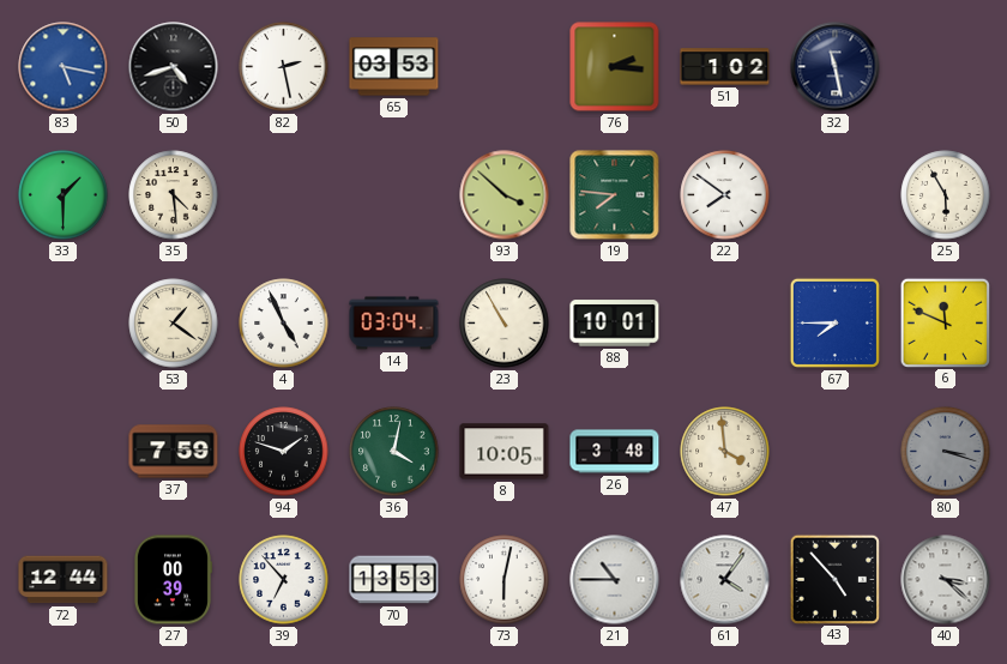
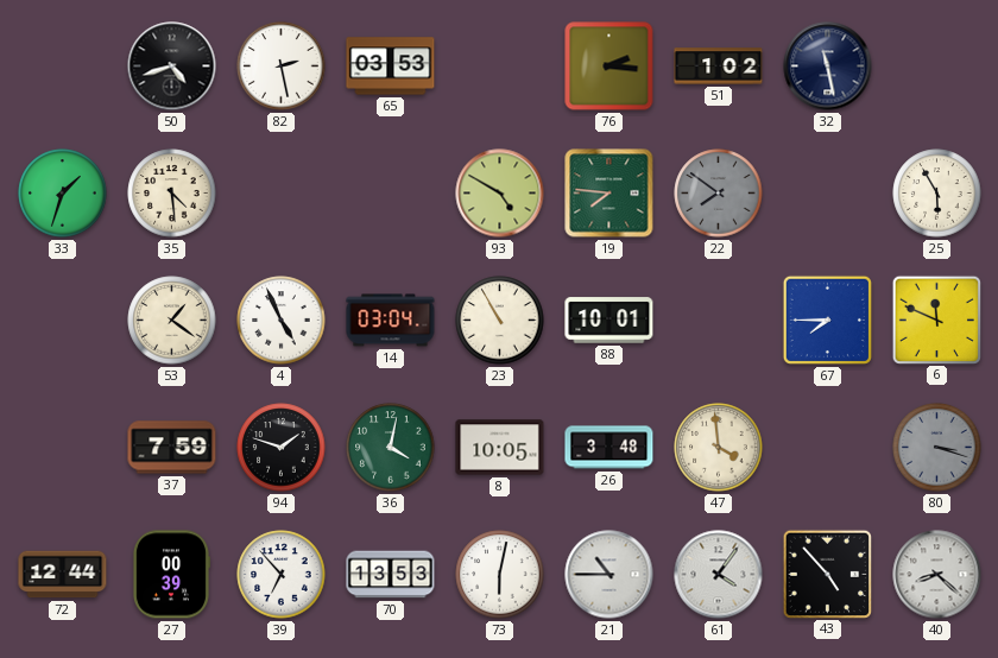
83: 5:17 -> none
33: 1:30 -> 1:33
93: 3:52 -> 4:50
22 dial: white -> grey
40: 3:22 -> 8:22
